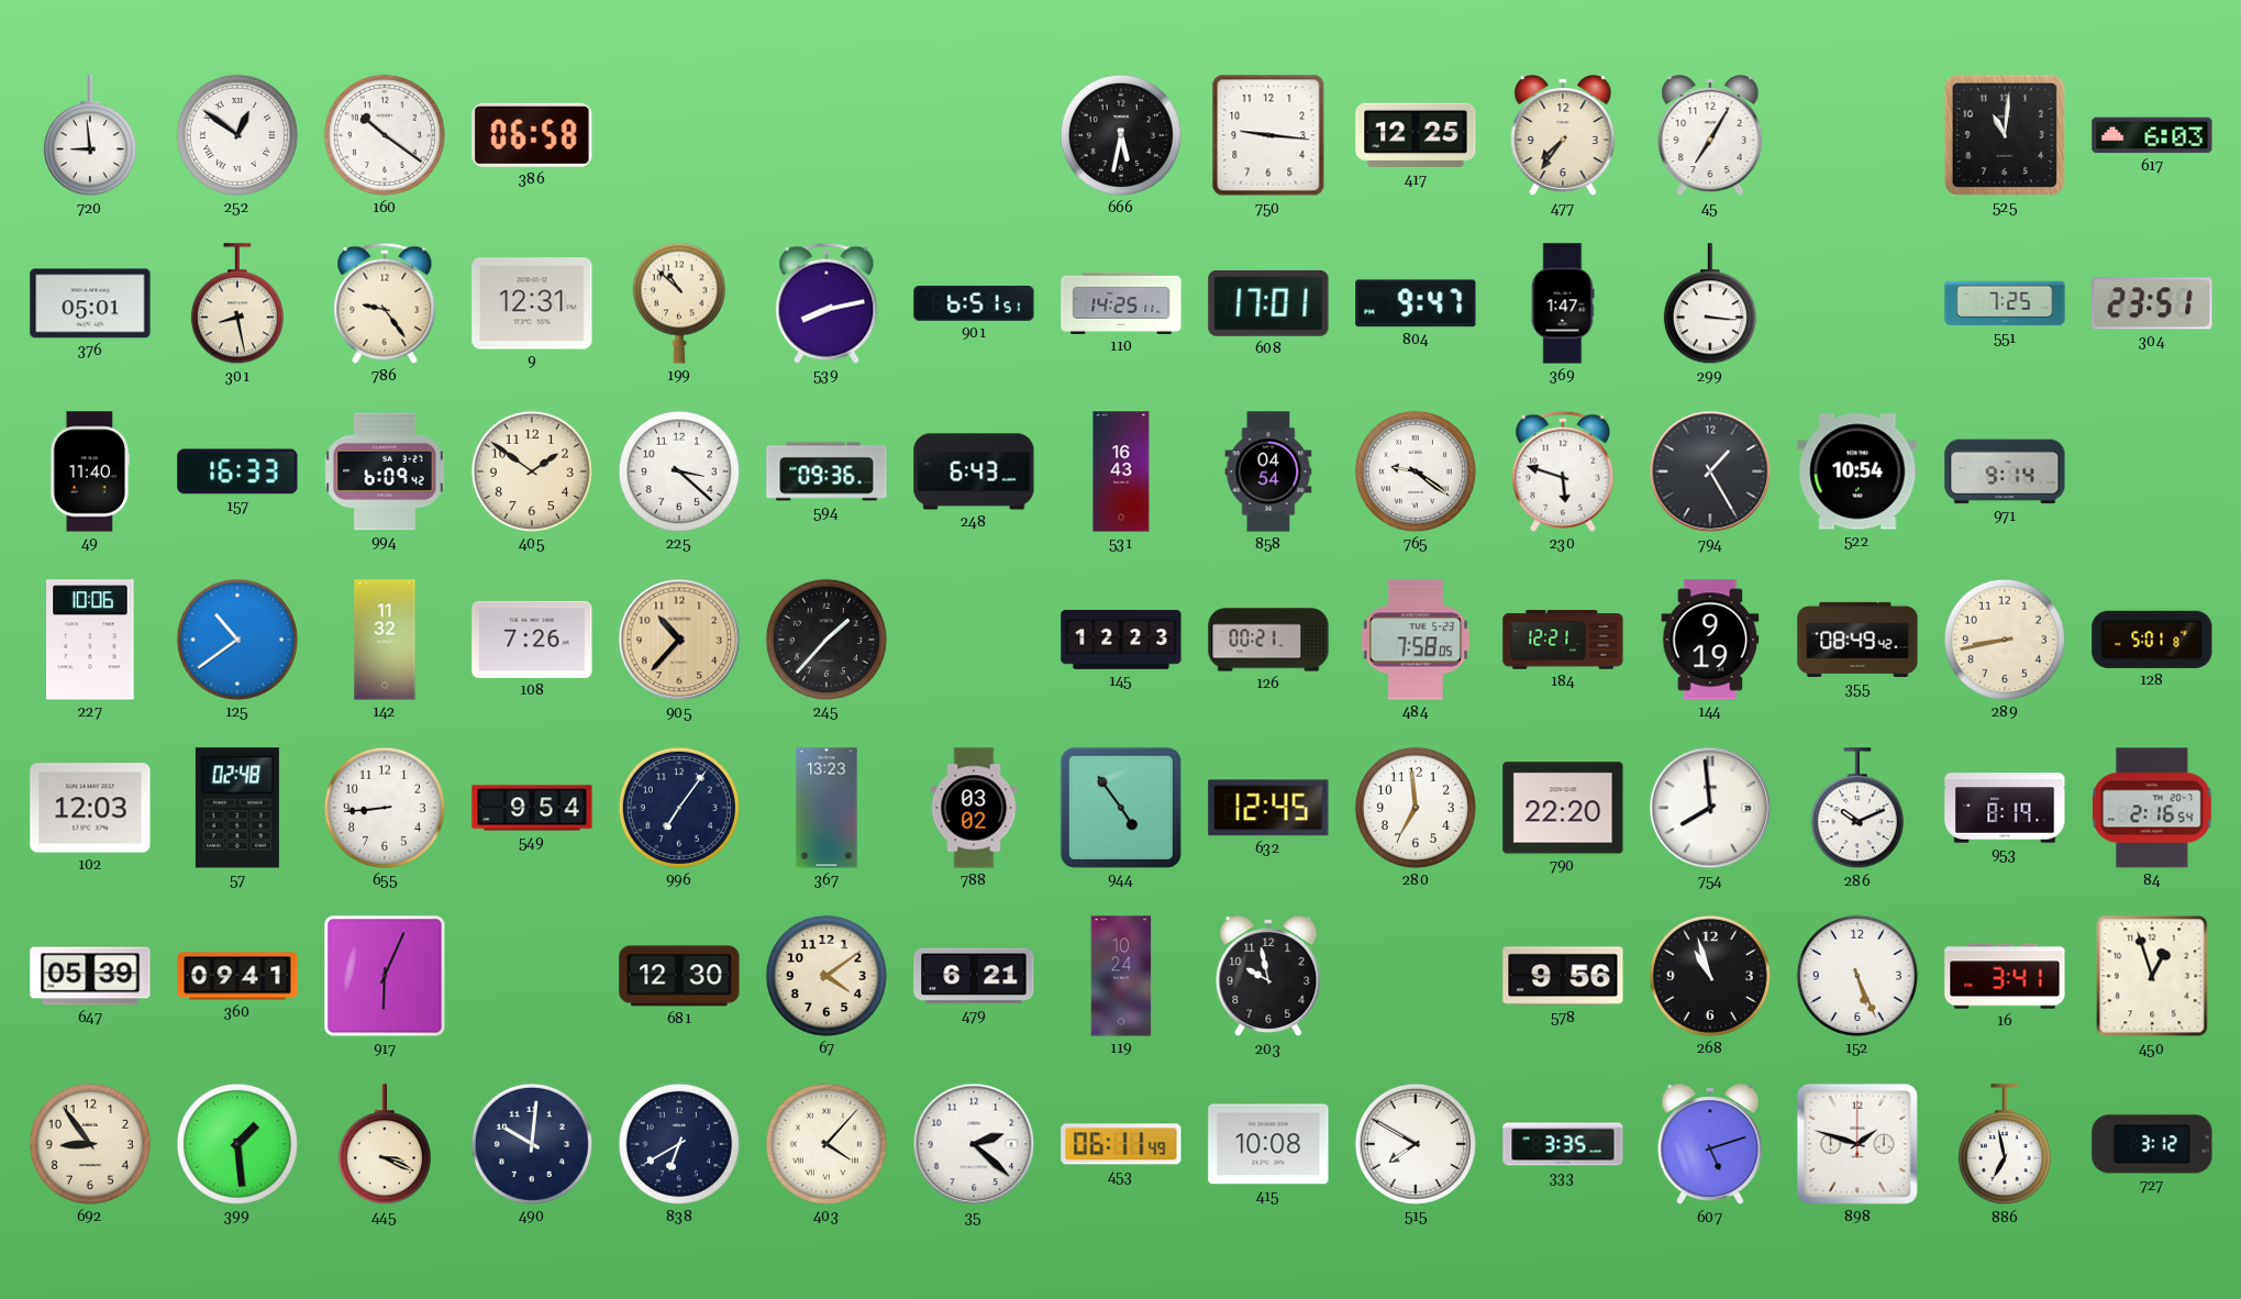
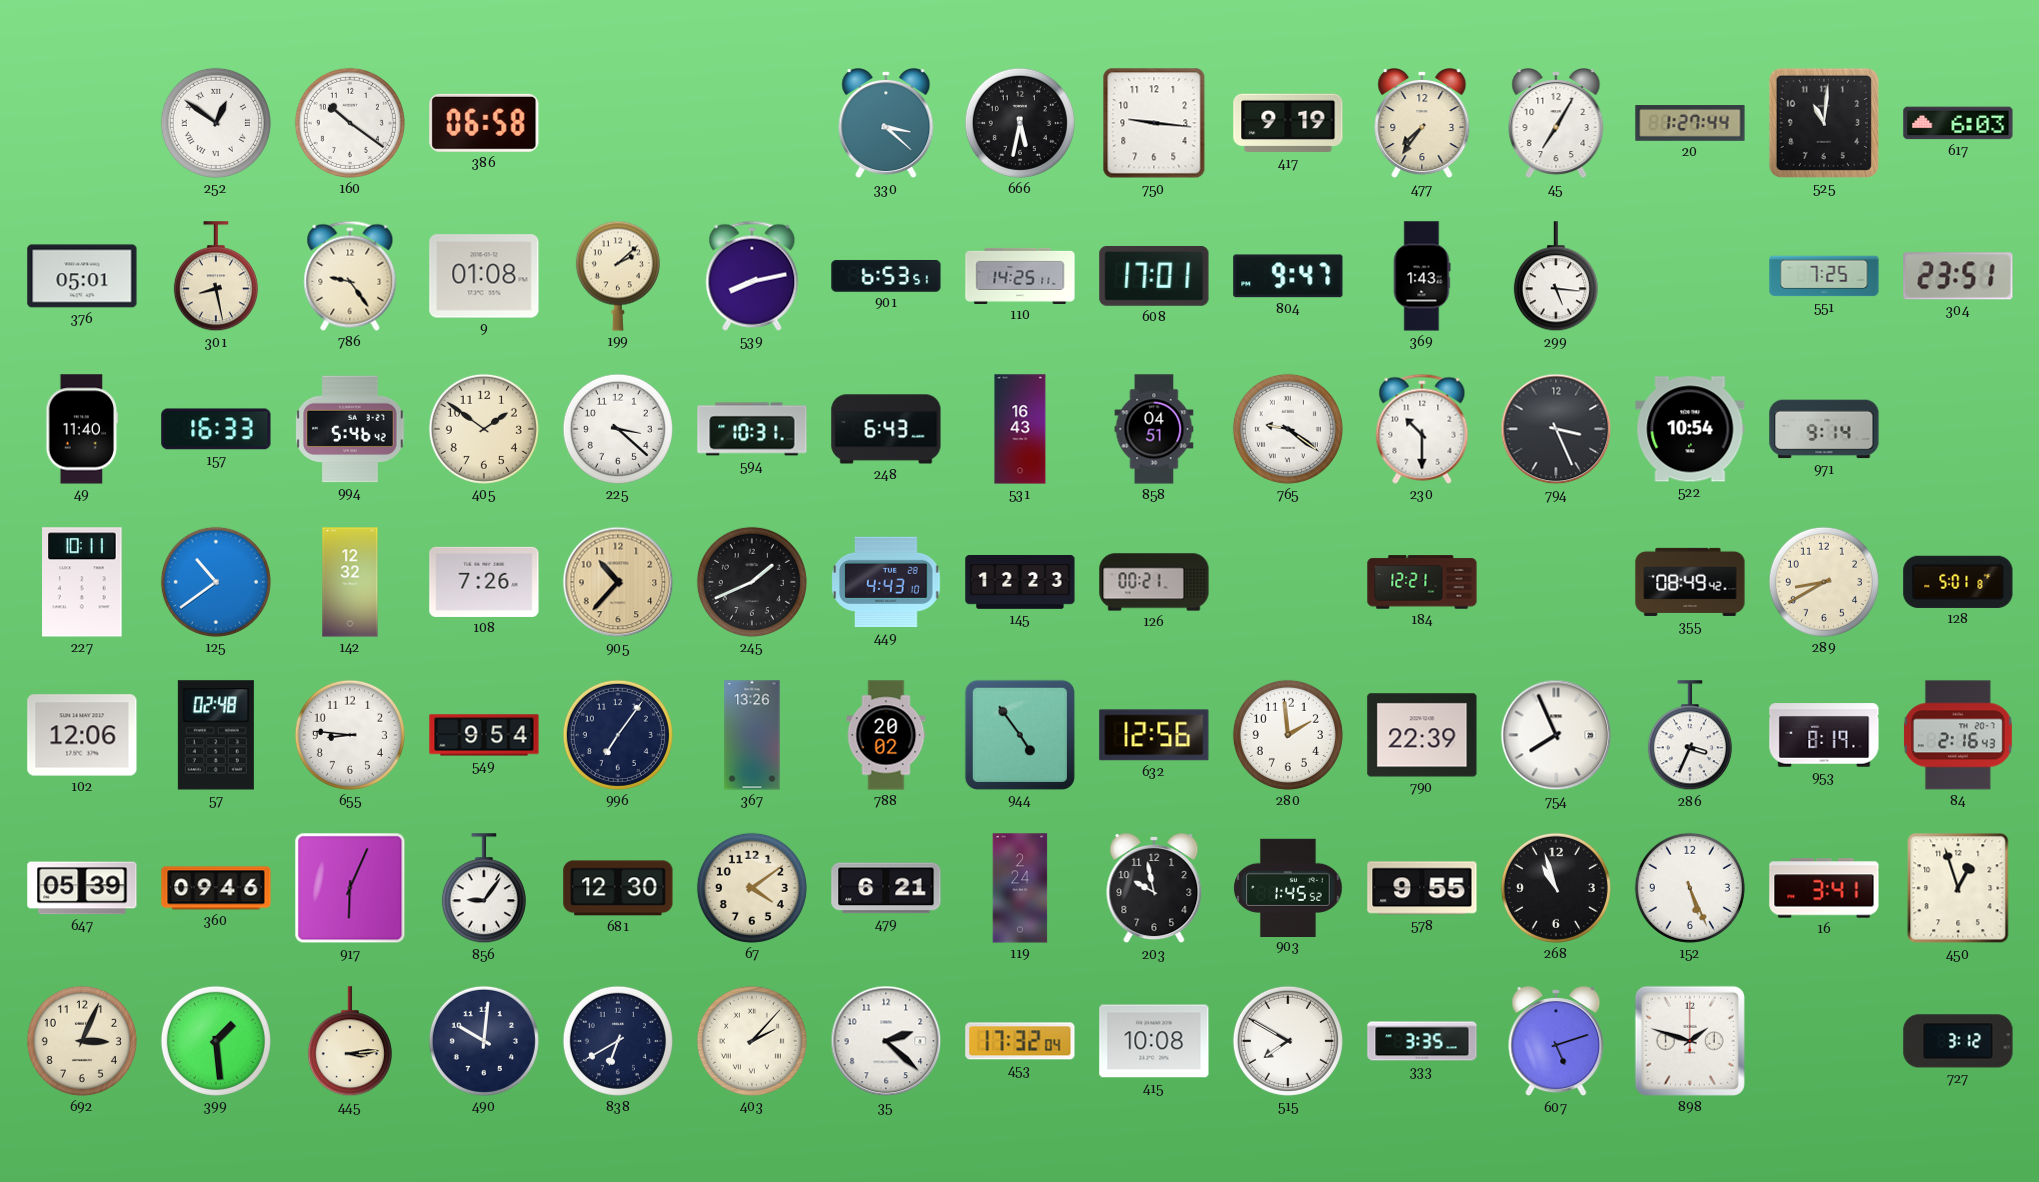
720: 8:59 -> none
330: none -> 3:22
417: 12:25 -> 9:19
20: none -> 1:27
9: 12:31 -> 01:08
199: 10:52 -> 2:08
901: 6:51 -> 6:53
369: 1:47 -> 1:43
299: 3:16 -> 5:16
994: 6:09 -> 5:46
594: 09:36 -> 10:31
858: 04:54 -> 04:51
230: 5:48 -> 10:30
794: 1:25 -> 3:26
227: 10:06 -> 10:11
142: 11:32 -> 12:32
245: 1:37 -> 1:41
449: none -> 4:43
484: 7:58 -> none
144: 9:19 -> none
289: 8:43 -> 8:40
102: 12:03 -> 12:06
655: 8:44 -> 8:46
367: 13:23 -> 13:26
788: 03:02 -> 20:02
632: 12:45 -> 12:56
280: 6:59 -> 1:59
790: 22:20 -> 22:39
754: 7:59 -> 7:56
286: 10:11 -> 3:34
84: 2:16:54 -> 2:16:43
360: 09:41 -> 09:46
856: none -> 9:06
119: 10:24 -> 2:24
903: none -> 1:45
578: 9:56 -> 9:55
692: 8:54 -> 3:04
445: 3:19 -> 3:14
403: 4:07 -> 2:07
453: 06:11 -> 17:32
886: 6:58 -> none
